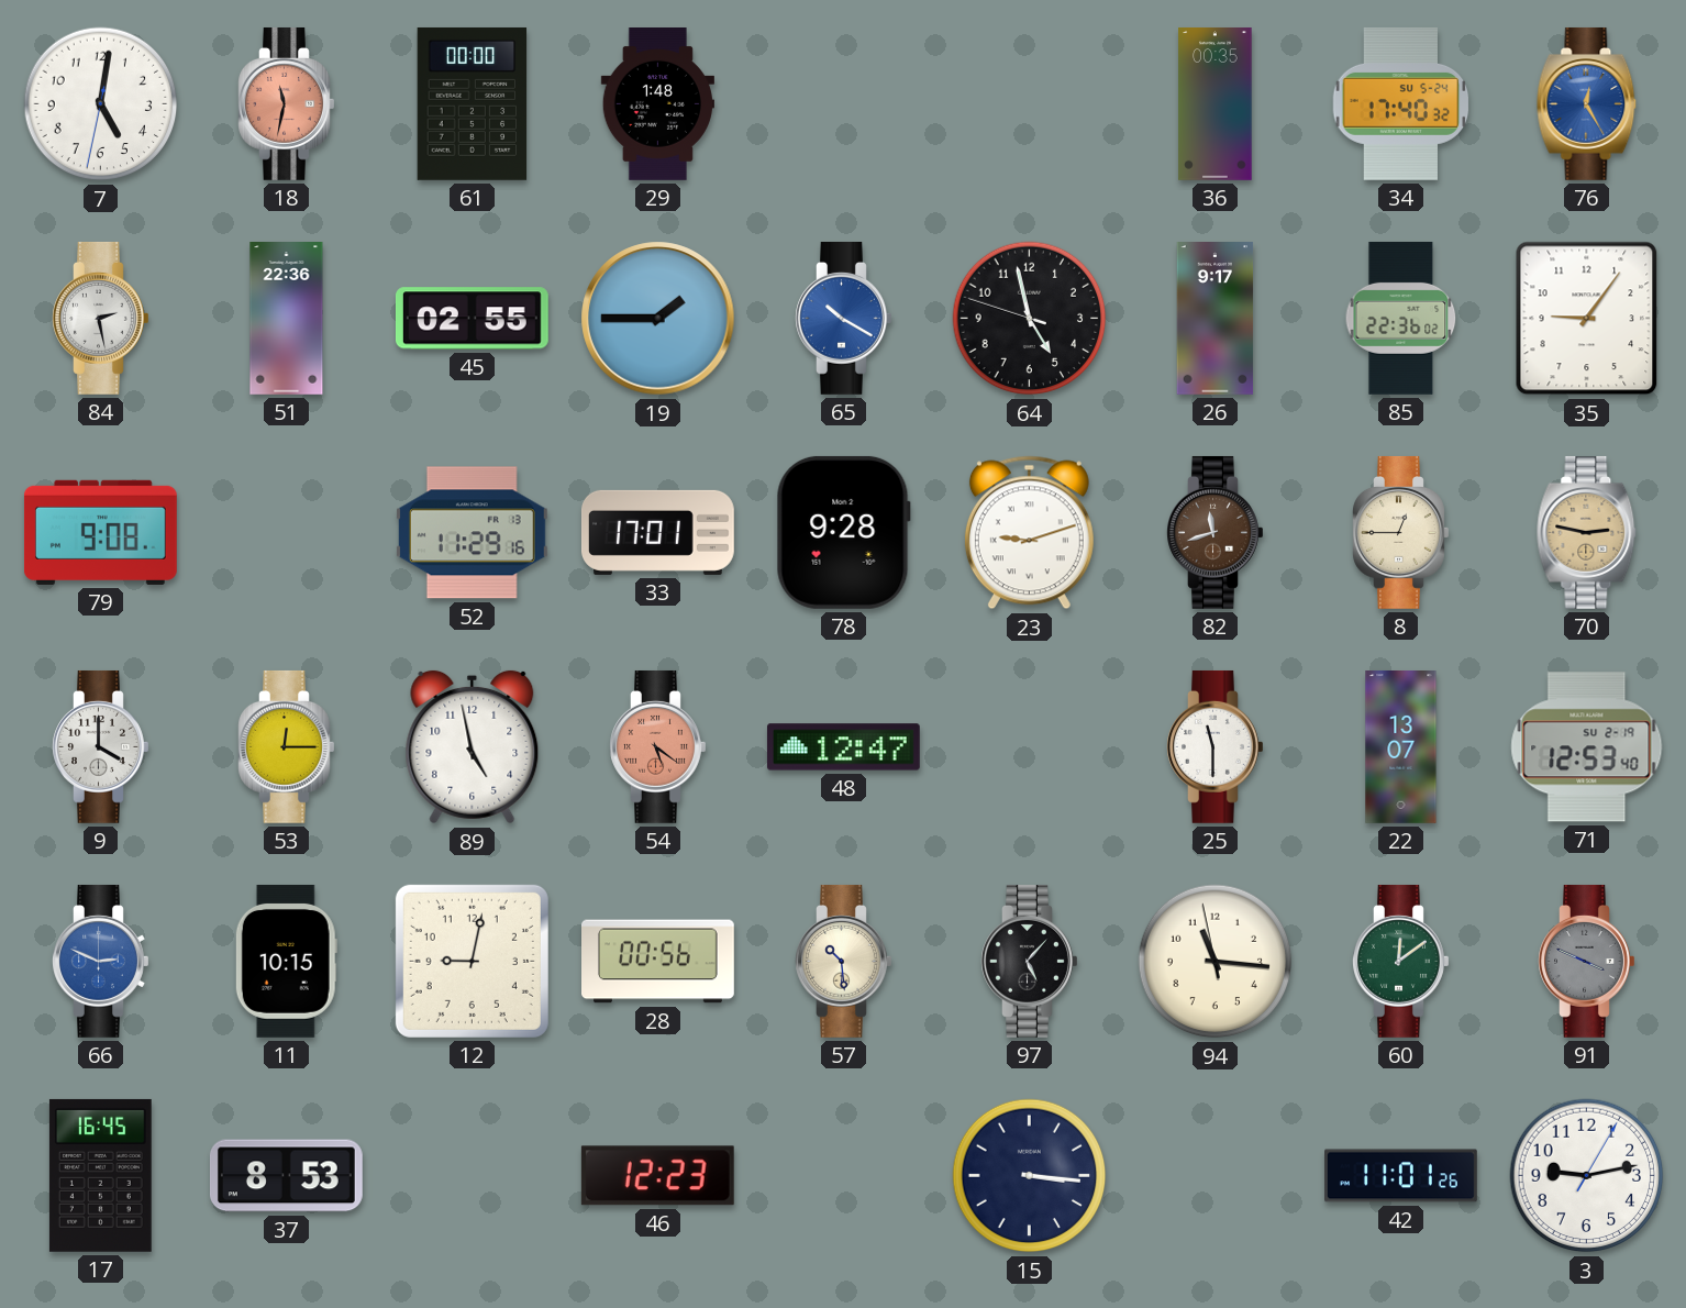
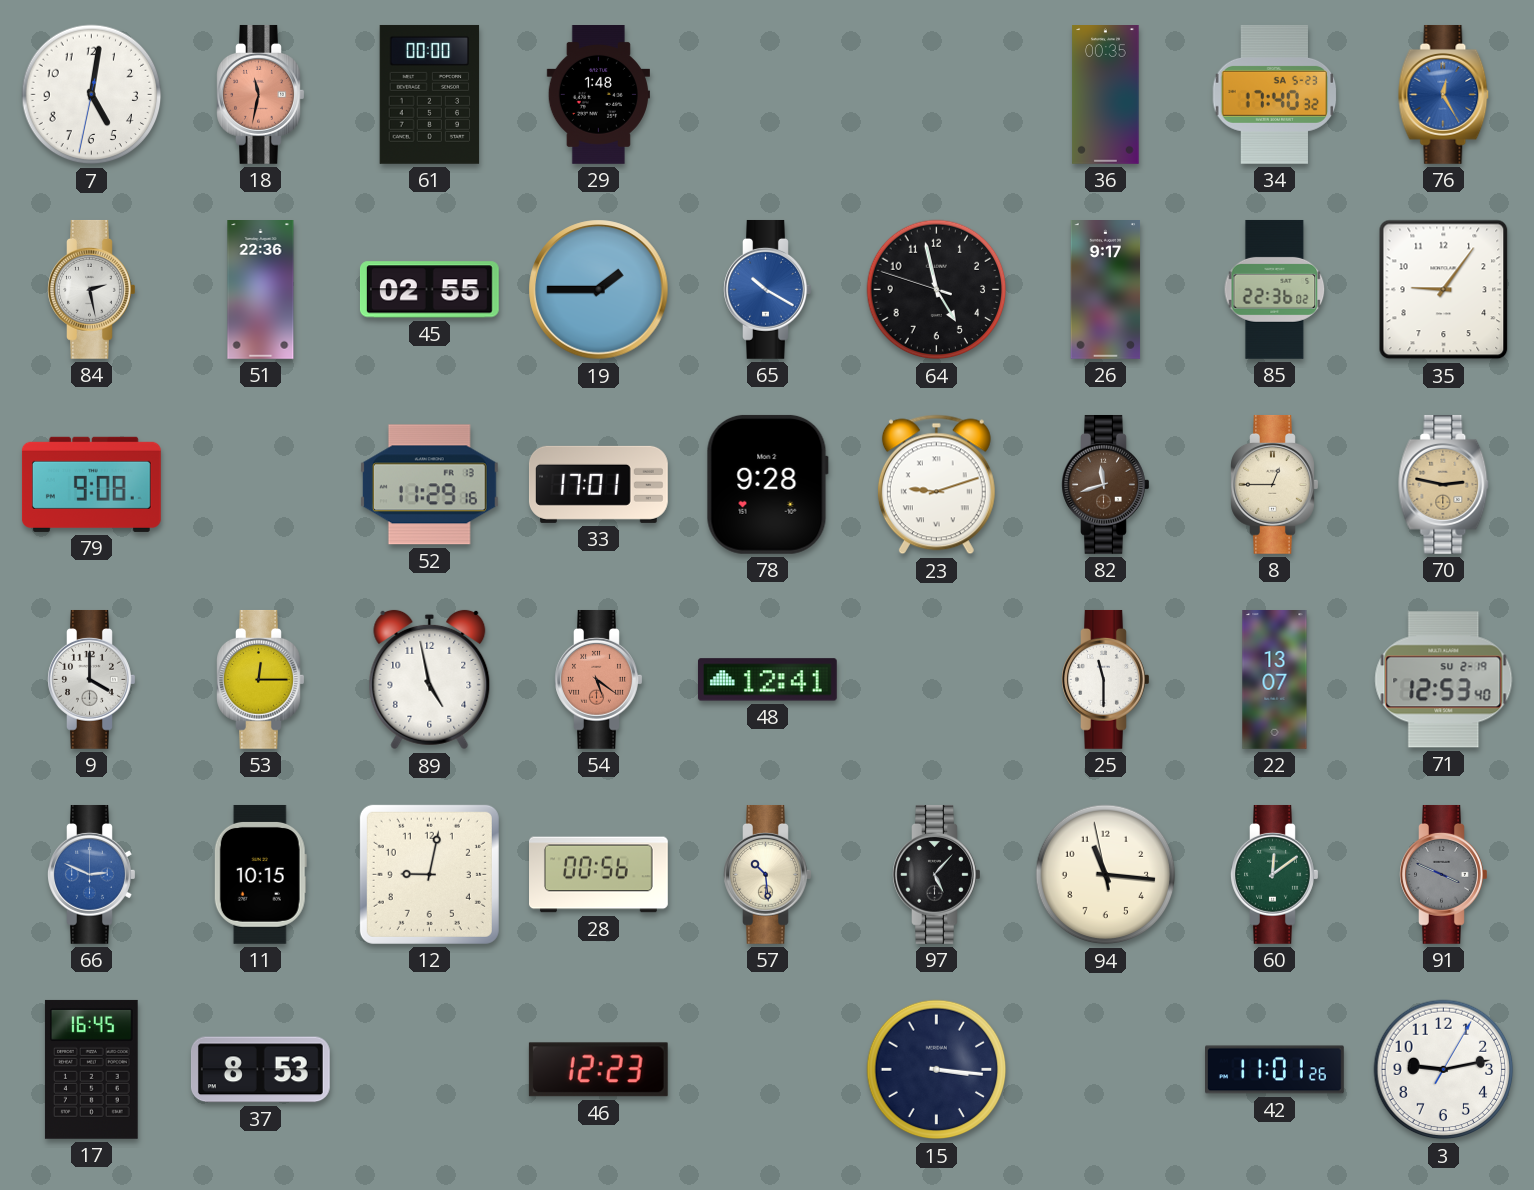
34 date: SU 5-24 -> SA 5-23
48: 12:47 -> 12:41
